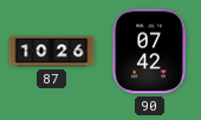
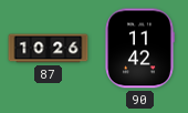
90: 07:42 -> 11:42
